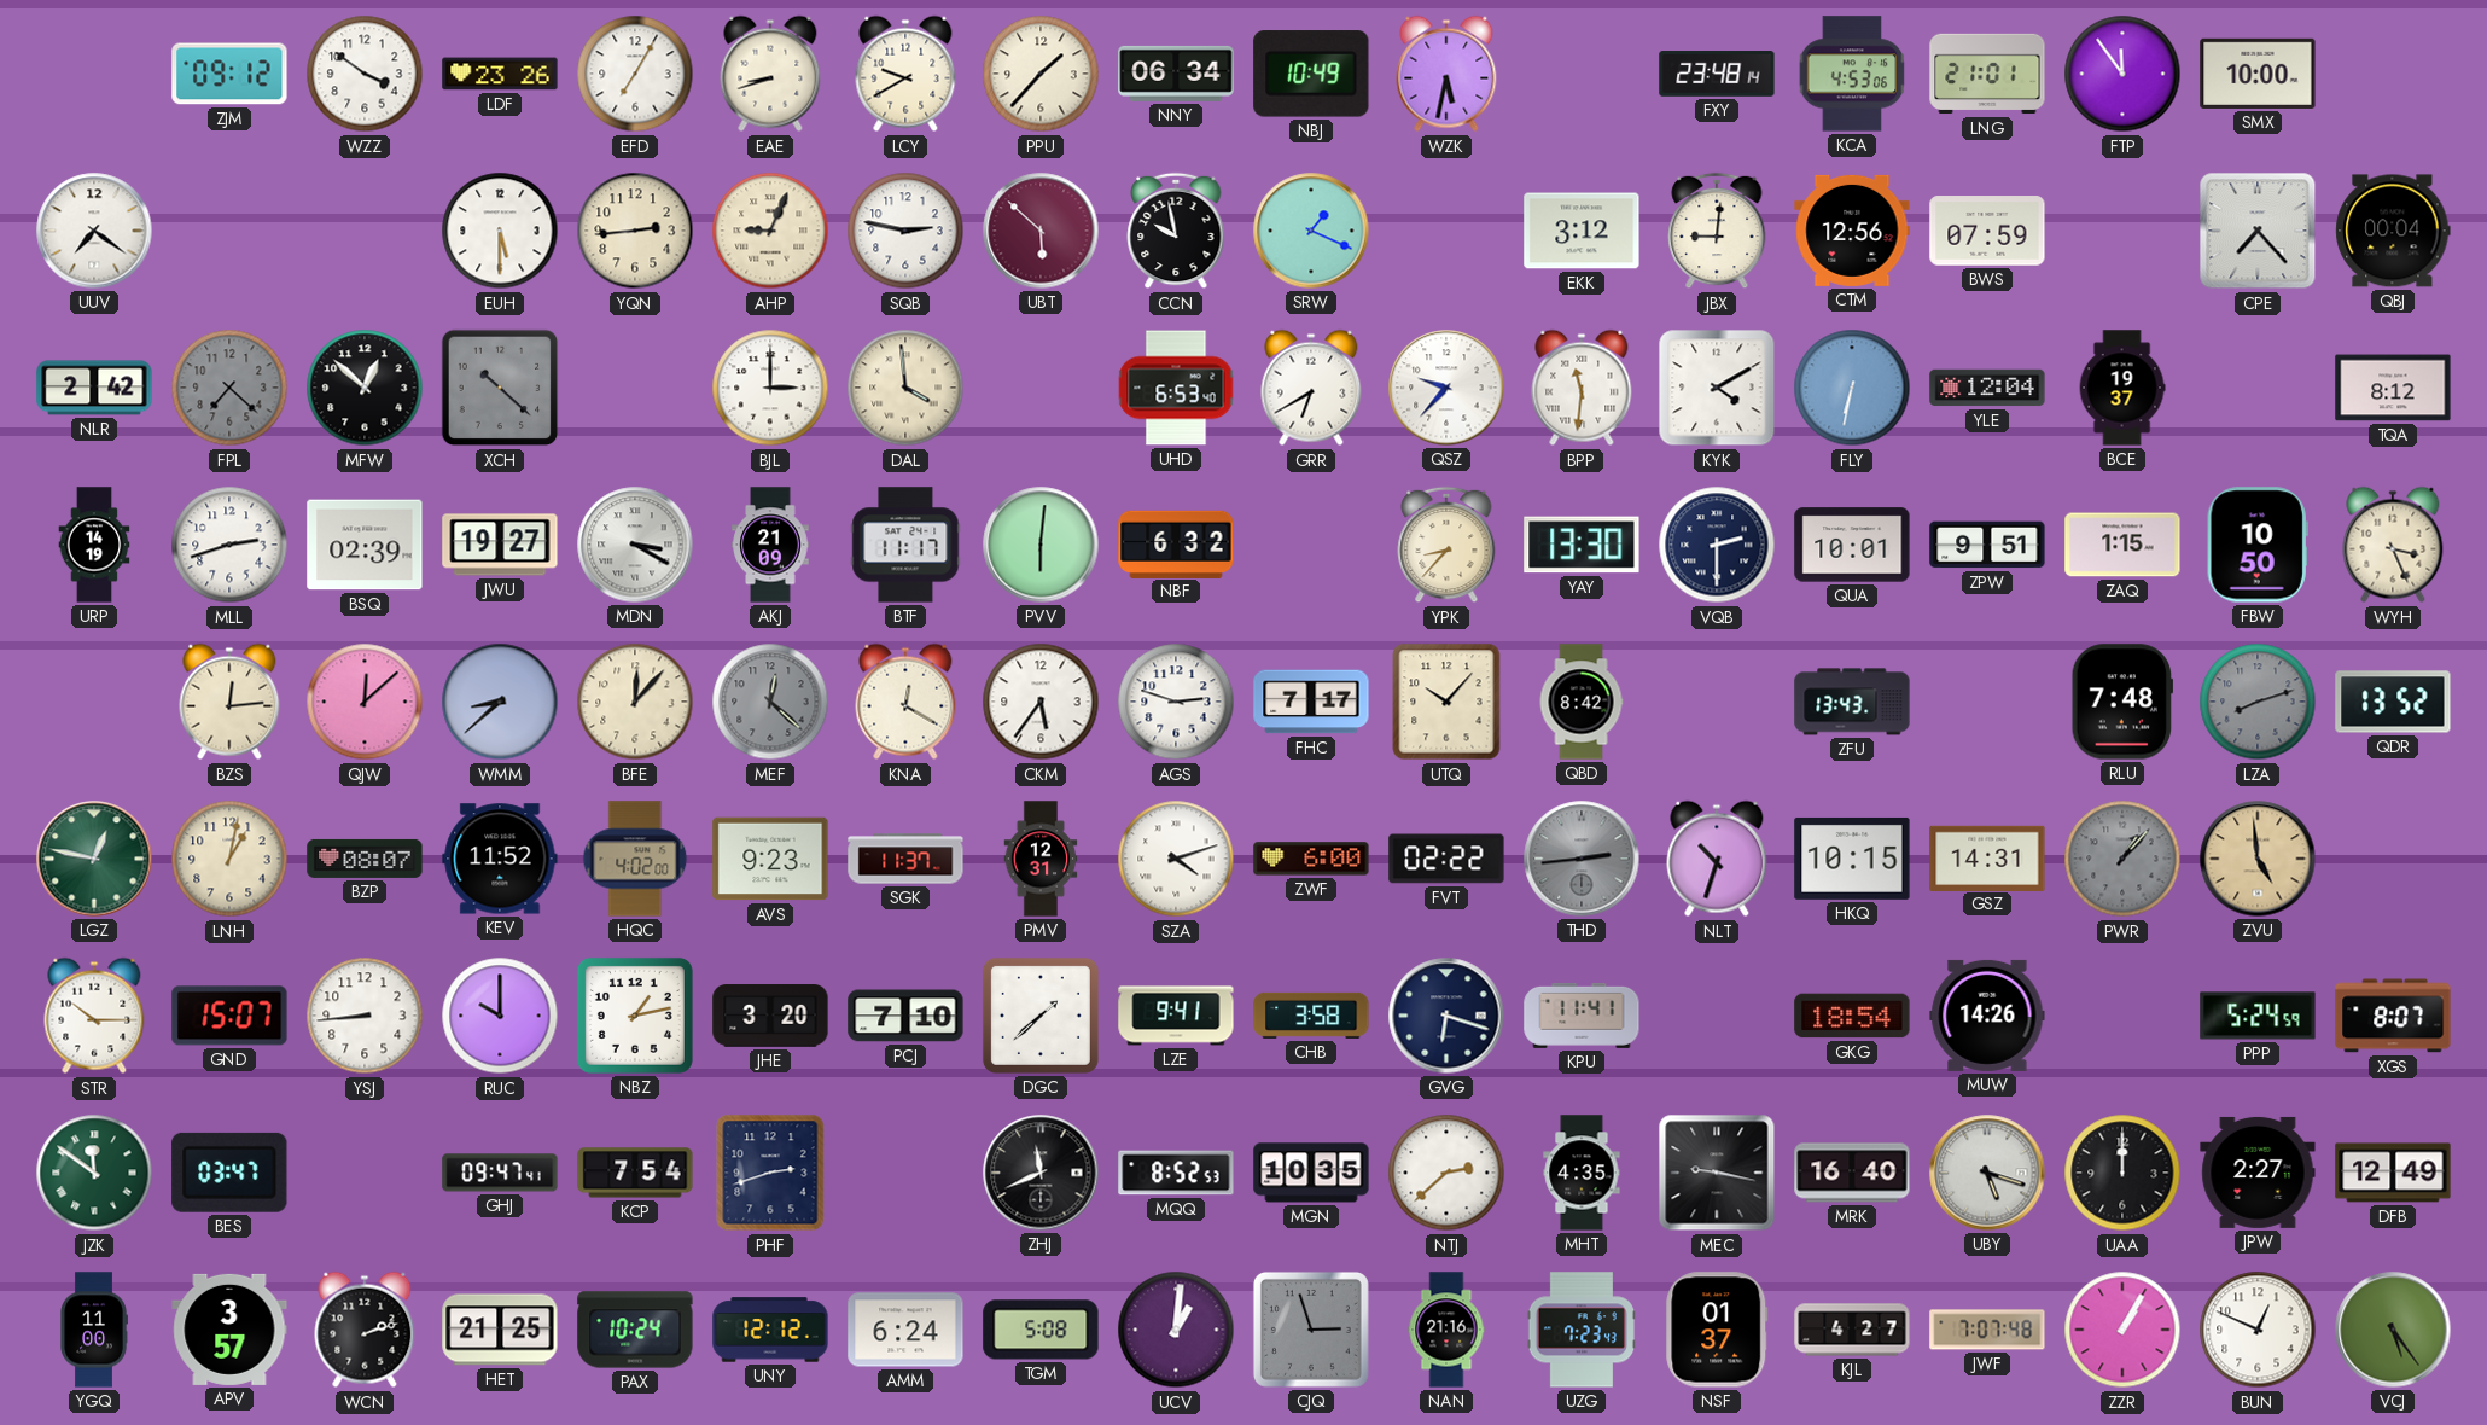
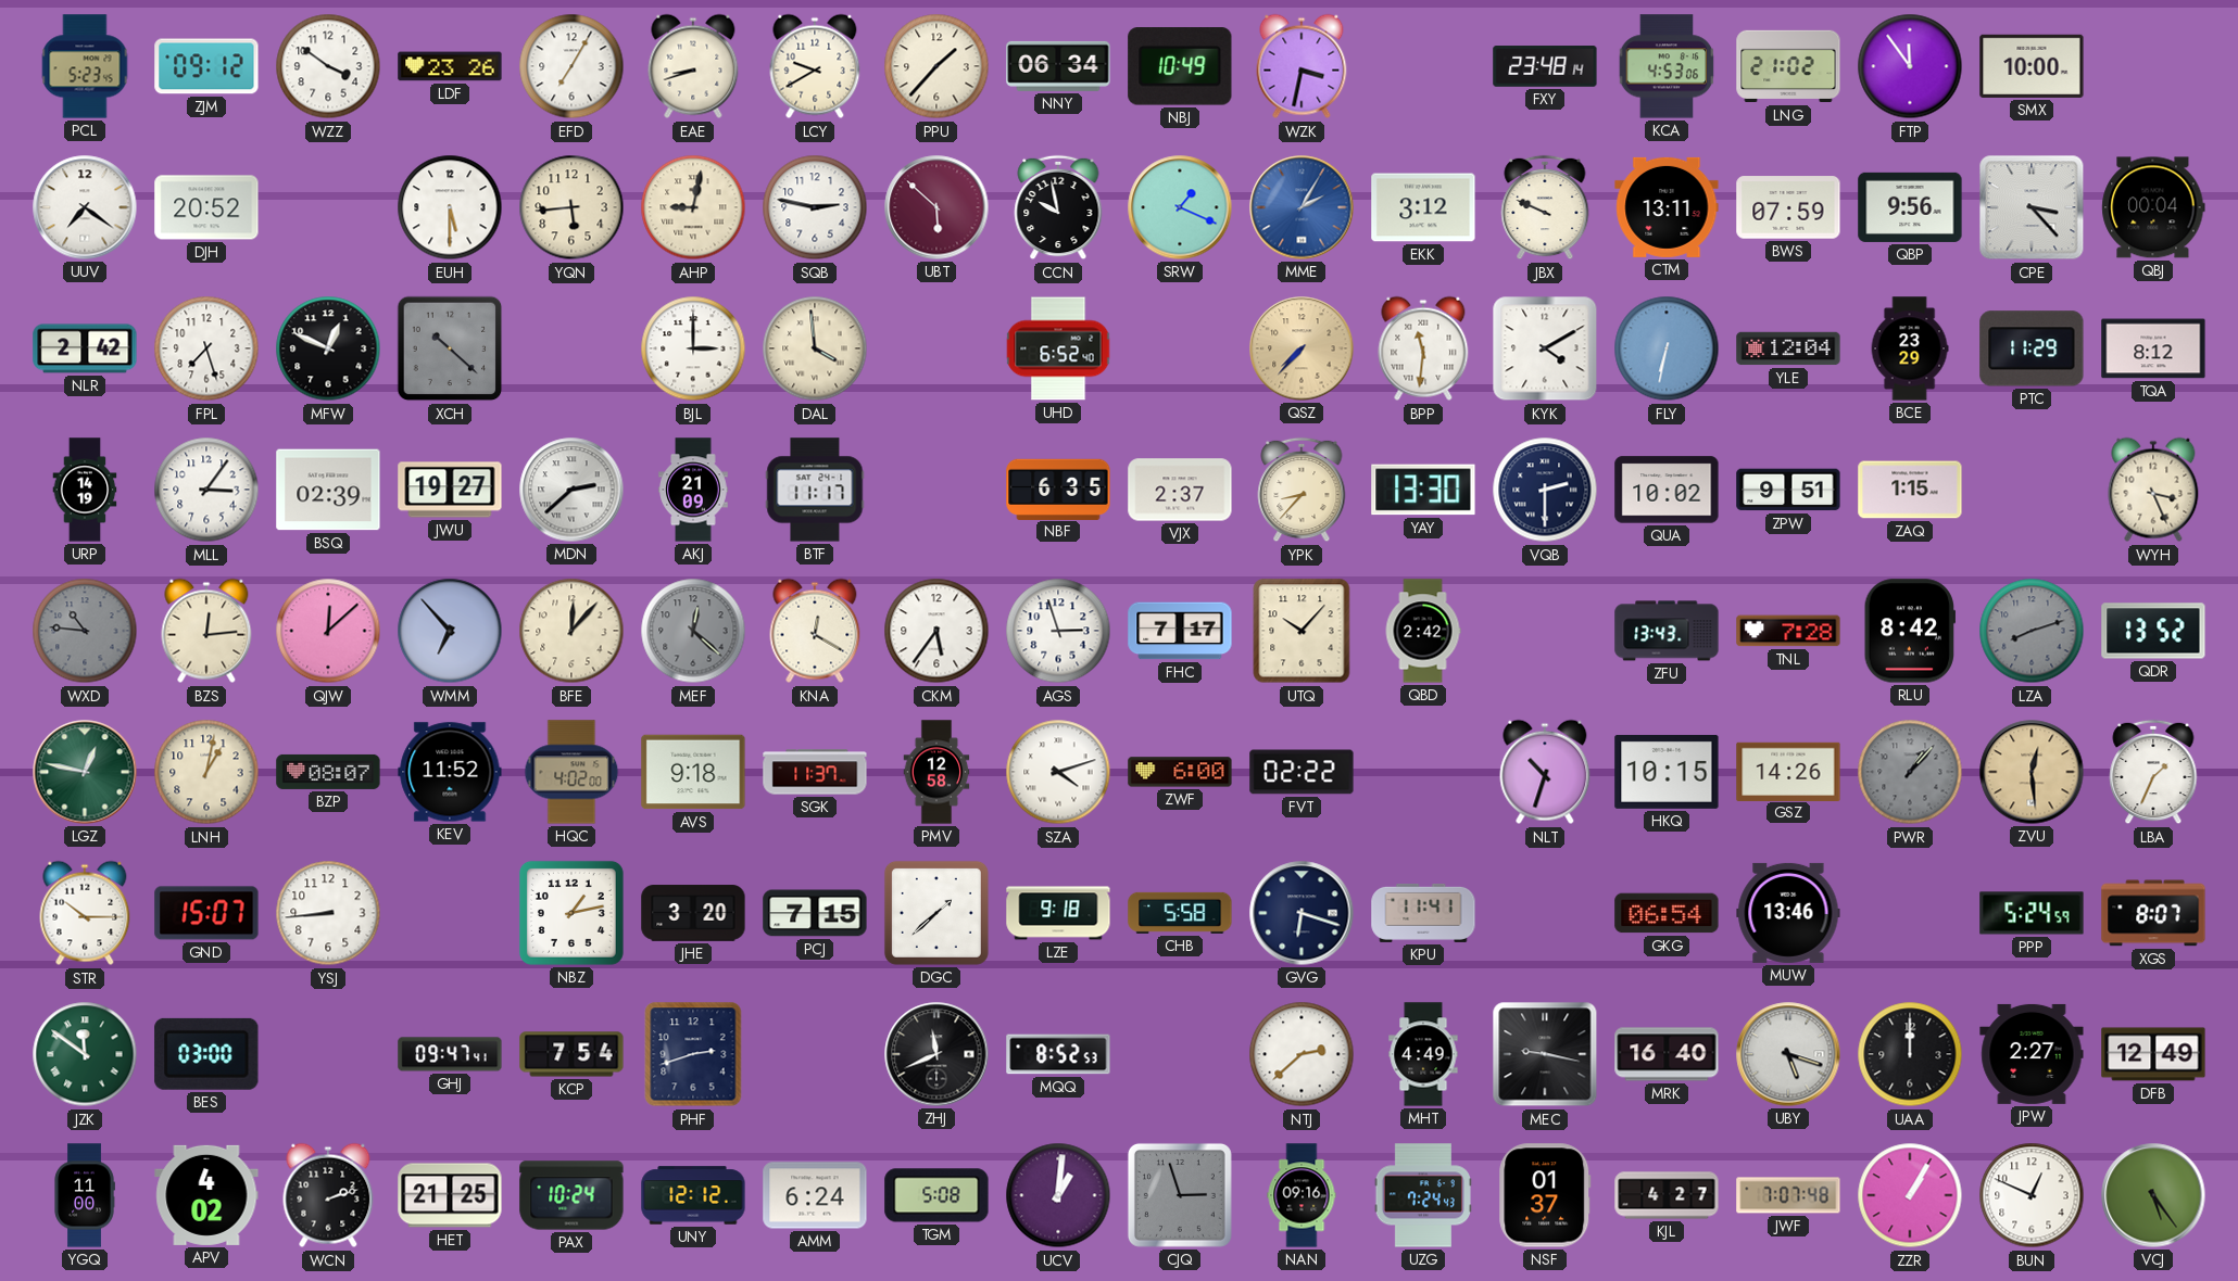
PCL: none -> 5:23
WZK: 5:32 -> 3:32
LNG: 21:01 -> 21:02
DJH: none -> 20:52
YQN: 2:44 -> 5:44
AHP: 9:04 -> 9:02
MME: none -> 2:05
JBX: 9:01 -> 9:49
CTM: 12:56 -> 13:11
QBP: none -> 9:56
CPE: 7:23 -> 3:23
FPL: 7:22 -> 7:27
FPL dial: grey -> white
MFW: 12:52 -> 12:49
UHD: 6:53 -> 6:52
GRR: 6:40 -> none
QSZ: 9:37 -> 7:37
QSZ dial: white -> champagne
BCE: 19:37 -> 23:29
PTC: none -> 11:29
MLL: 2:42 -> 3:06
MDN: 3:20 -> 2:38
PVV: 6:01 -> none
NBF: 6:32 -> 6:35
VJX: none -> 2:37
QUA: 10:01 -> 10:02
FBW: 10:50 -> none
WXD: none -> 10:46
WMM: 8:38 -> 6:53
AGS: 2:48 -> 2:57
QBD: 8:42 -> 2:42
TNL: none -> 7:28
RLU: 7:48 -> 8:42
AVS: 9:23 -> 9:18
PMV: 12:31 -> 12:58
THD: 2:44 -> none
GSZ: 14:31 -> 14:26
ZVU: 4:59 -> 12:29
LBA: none -> 1:34
RUC: 10:00 -> none
PCJ: 7:10 -> 7:15
LZE: 9:41 -> 9:18
CHB: 3:58 -> 5:58
GKG: 18:54 -> 06:54
MUW: 14:26 -> 13:46
BES: 03:47 -> 03:00
MGN: 10:35 -> none
MHT: 4:35 -> 4:49
APV: 3:57 -> 4:02
NAN: 21:16 -> 09:16
UZG: 7:23 -> 7:24
